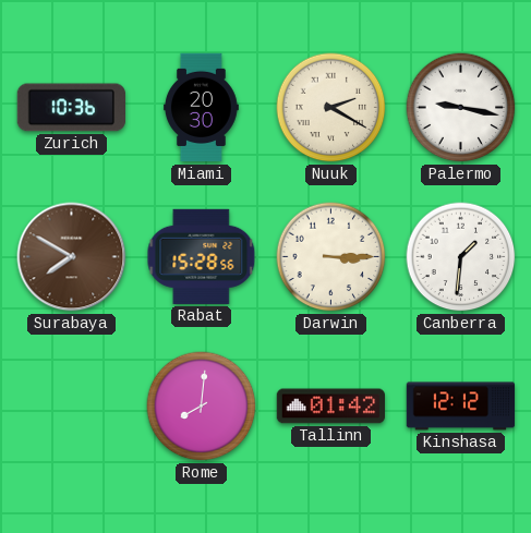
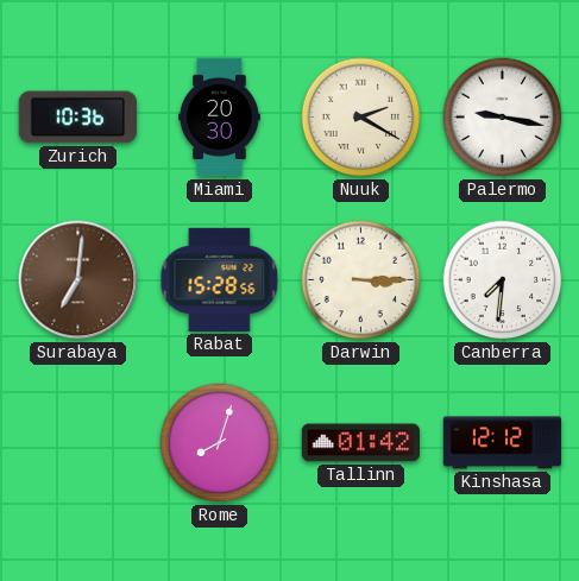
Surabaya: 7:50 -> 7:01
Canberra: 1:31 -> 7:31
Rome: 8:01 -> 8:03
